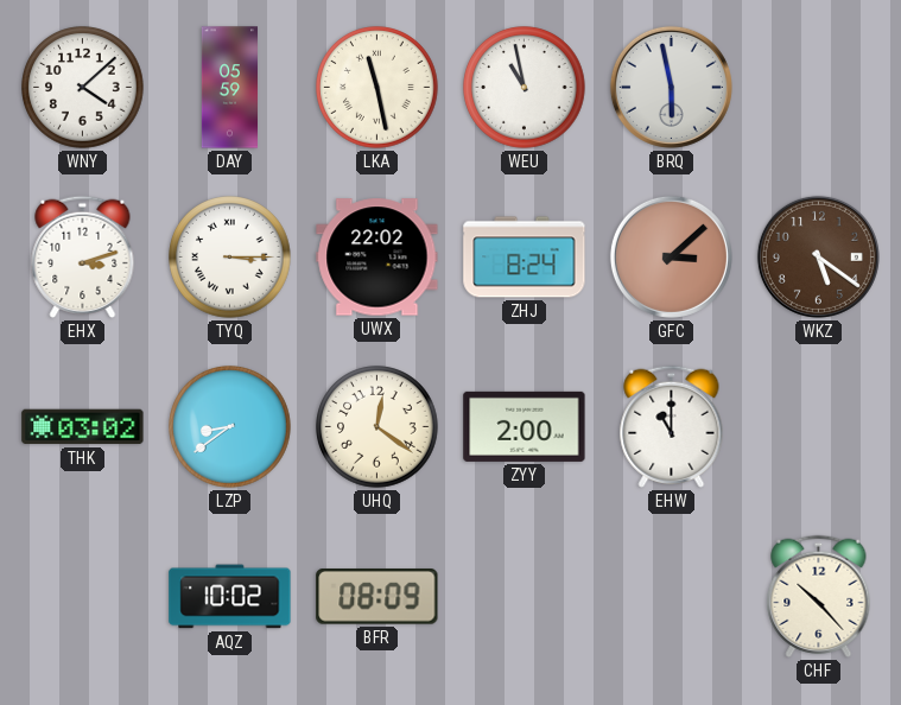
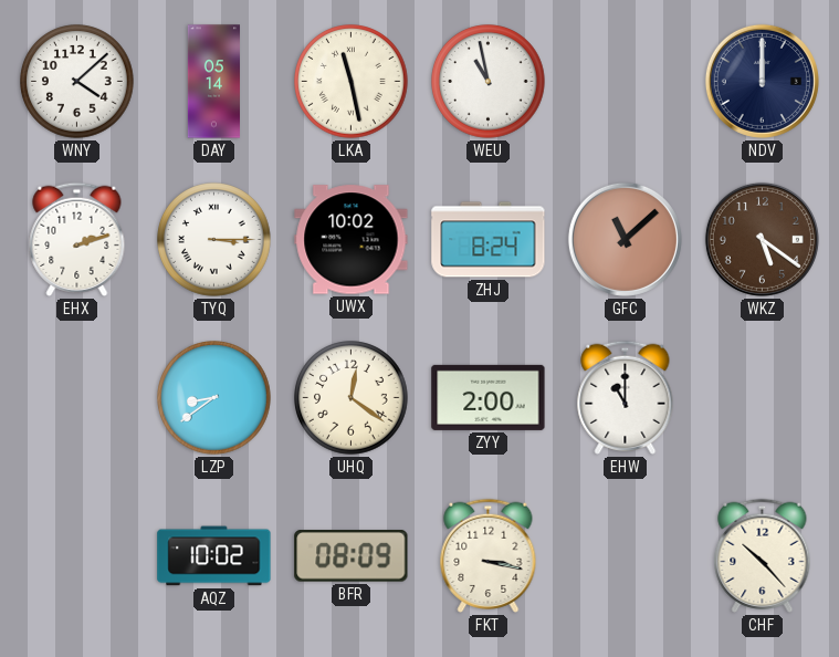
DAY: 05:59 -> 05:14
BRQ: 5:58 -> none
NDV: none -> 12:00
EHX: 3:12 -> 2:12
UWX: 22:02 -> 10:02
GFC: 3:08 -> 11:08
THK: 03:02 -> none
FKT: none -> 3:17
